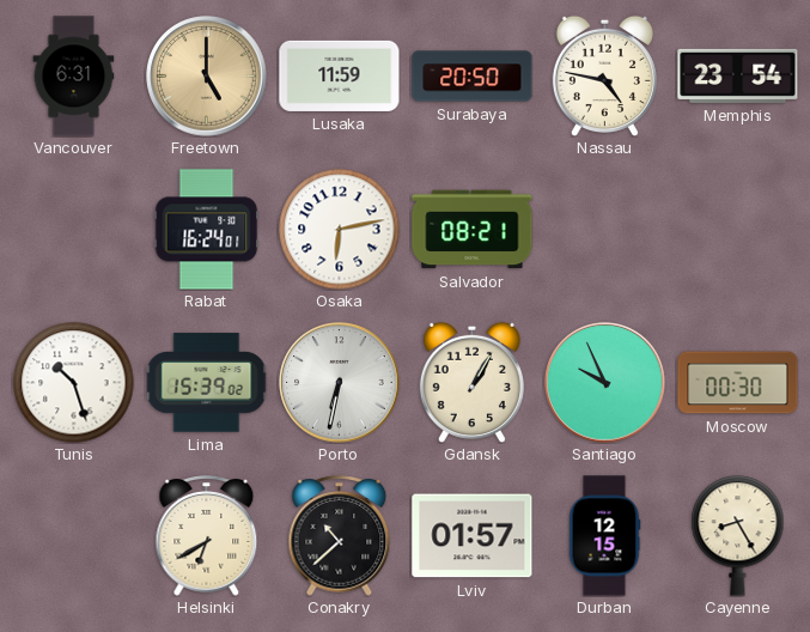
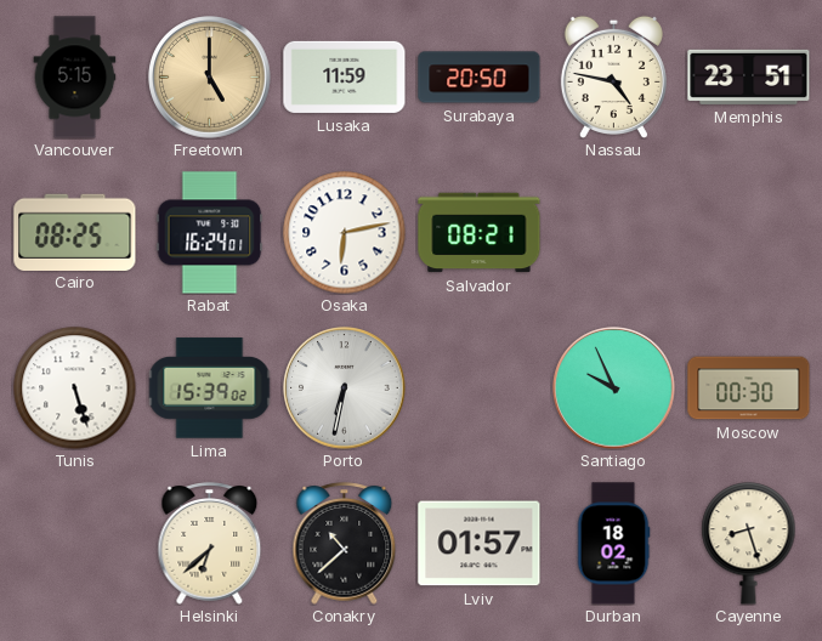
Vancouver: 6:31 -> 5:15
Memphis: 23:54 -> 23:51
Cairo: none -> 08:25
Tunis: 10:27 -> 5:27
Gdansk: 1:05 -> none
Helsinki: 6:40 -> 6:38
Durban: 12:15 -> 18:02
Cayenne: 8:25 -> 8:27
